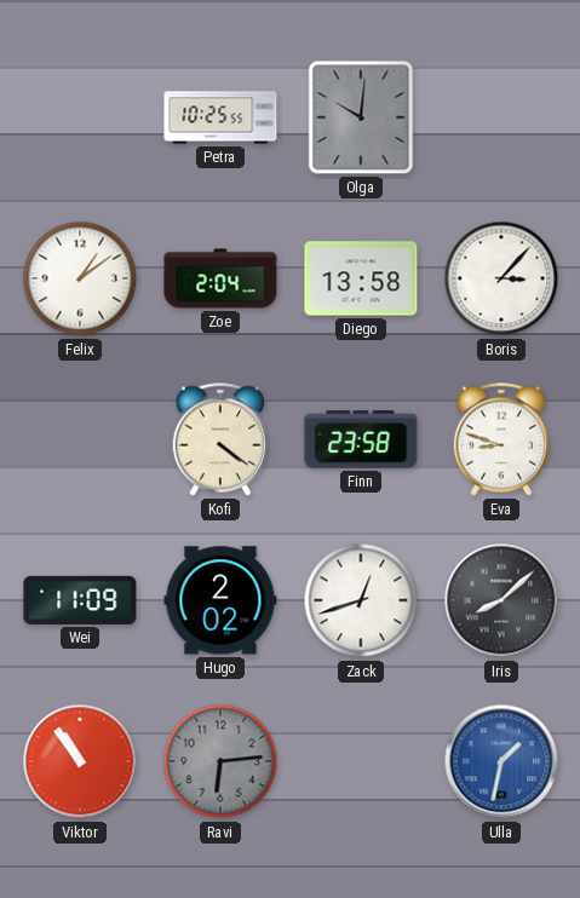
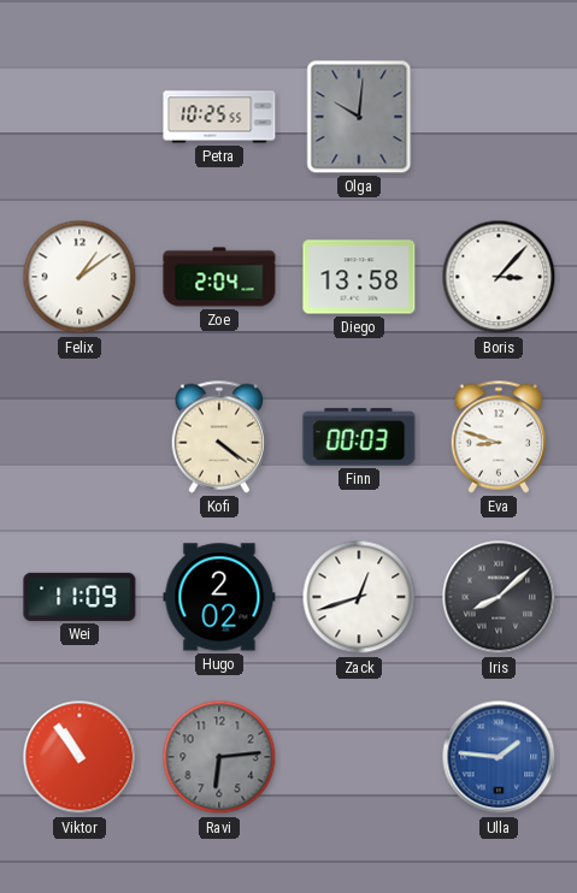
Finn: 23:58 -> 00:03
Ulla: 1:32 -> 1:46
